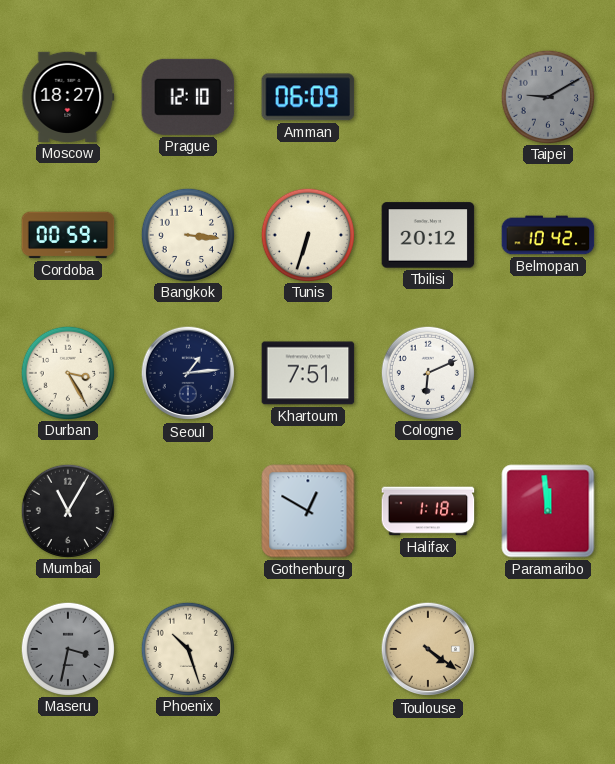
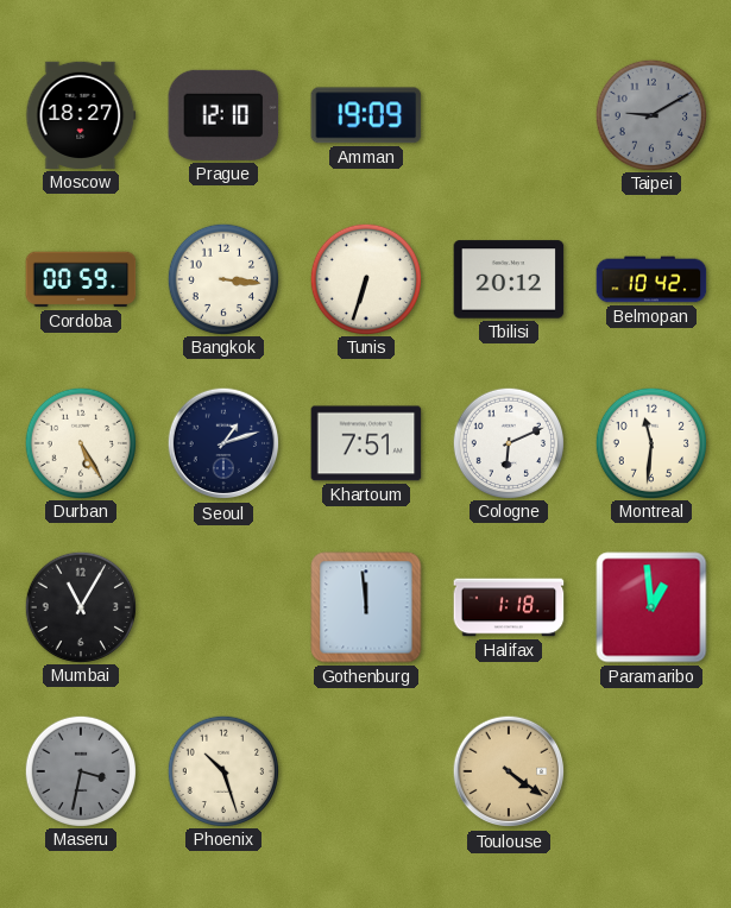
Amman: 06:09 -> 19:09
Durban: 3:25 -> 5:25
Seoul: 1:14 -> 1:12
Montreal: none -> 11:31
Gothenburg: 12:50 -> 11:59
Paramaribo: 11:59 -> 12:59
